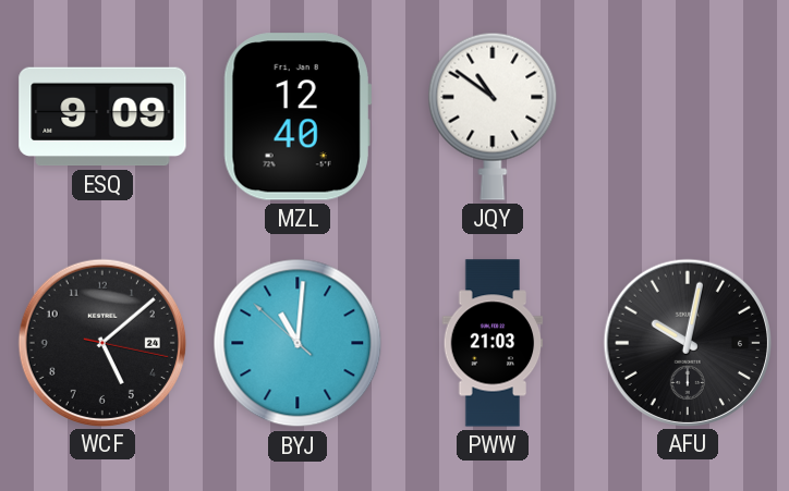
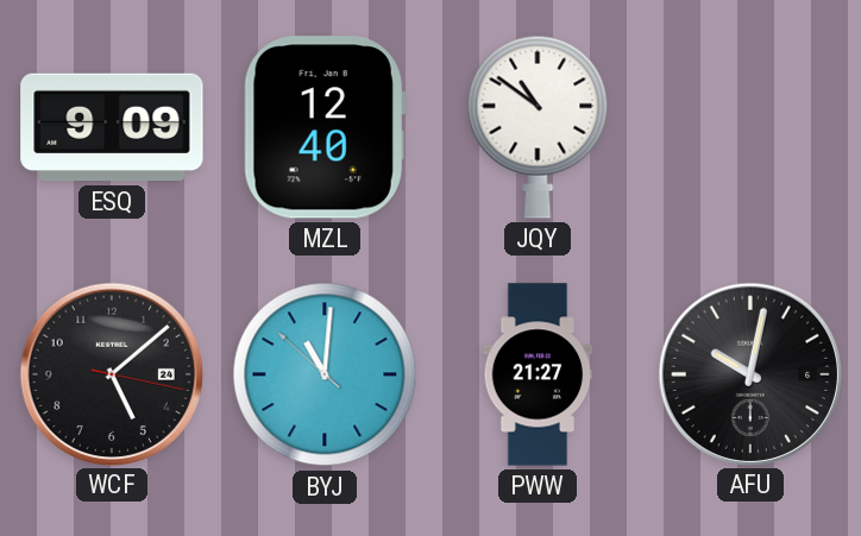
PWW: 21:03 -> 21:27
